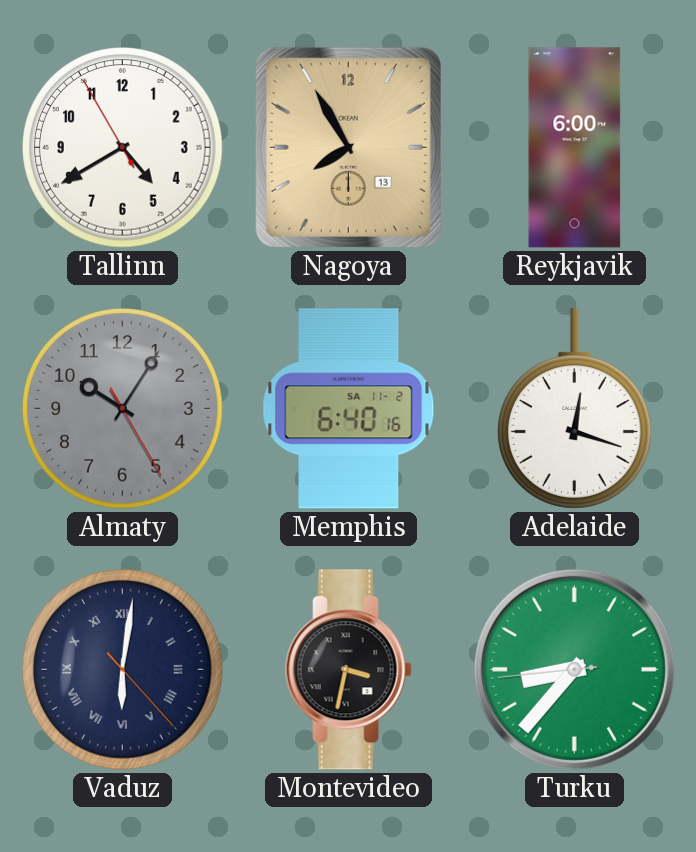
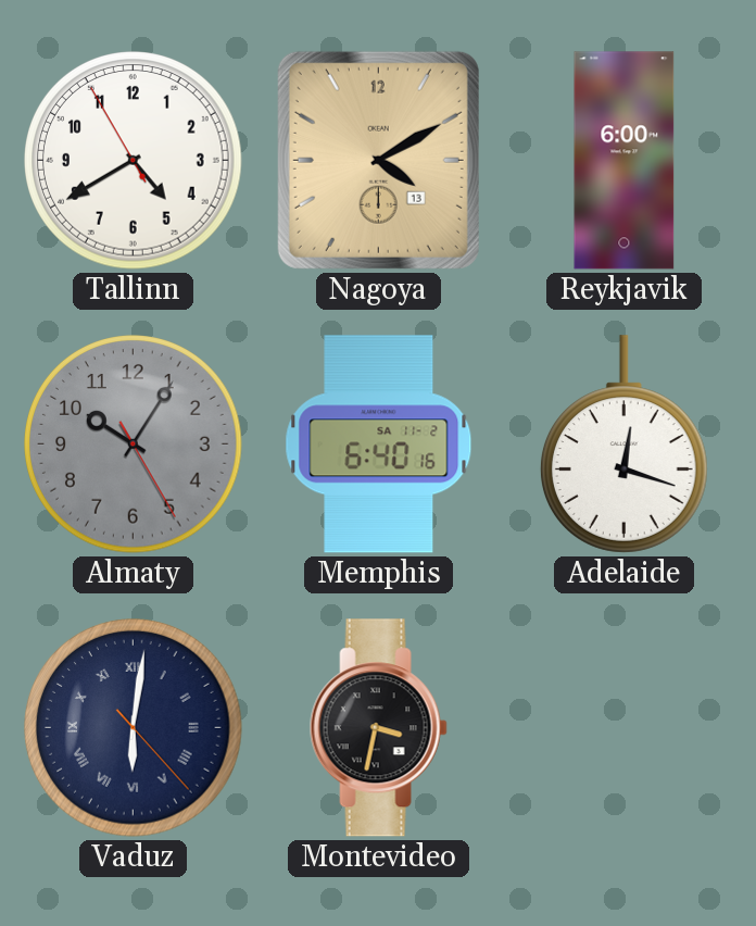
Nagoya: 7:55 -> 4:10
Turku: 8:36 -> none
